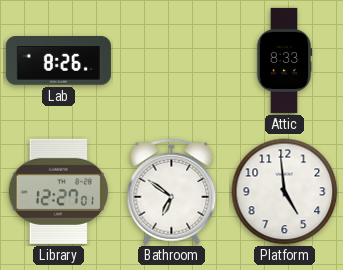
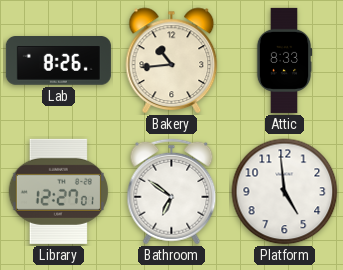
Bakery: none -> 10:44
